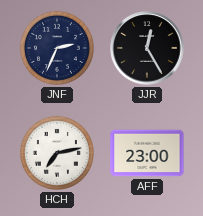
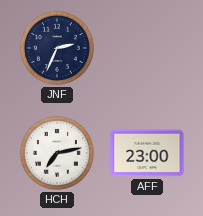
JJR: 12:25 -> none
